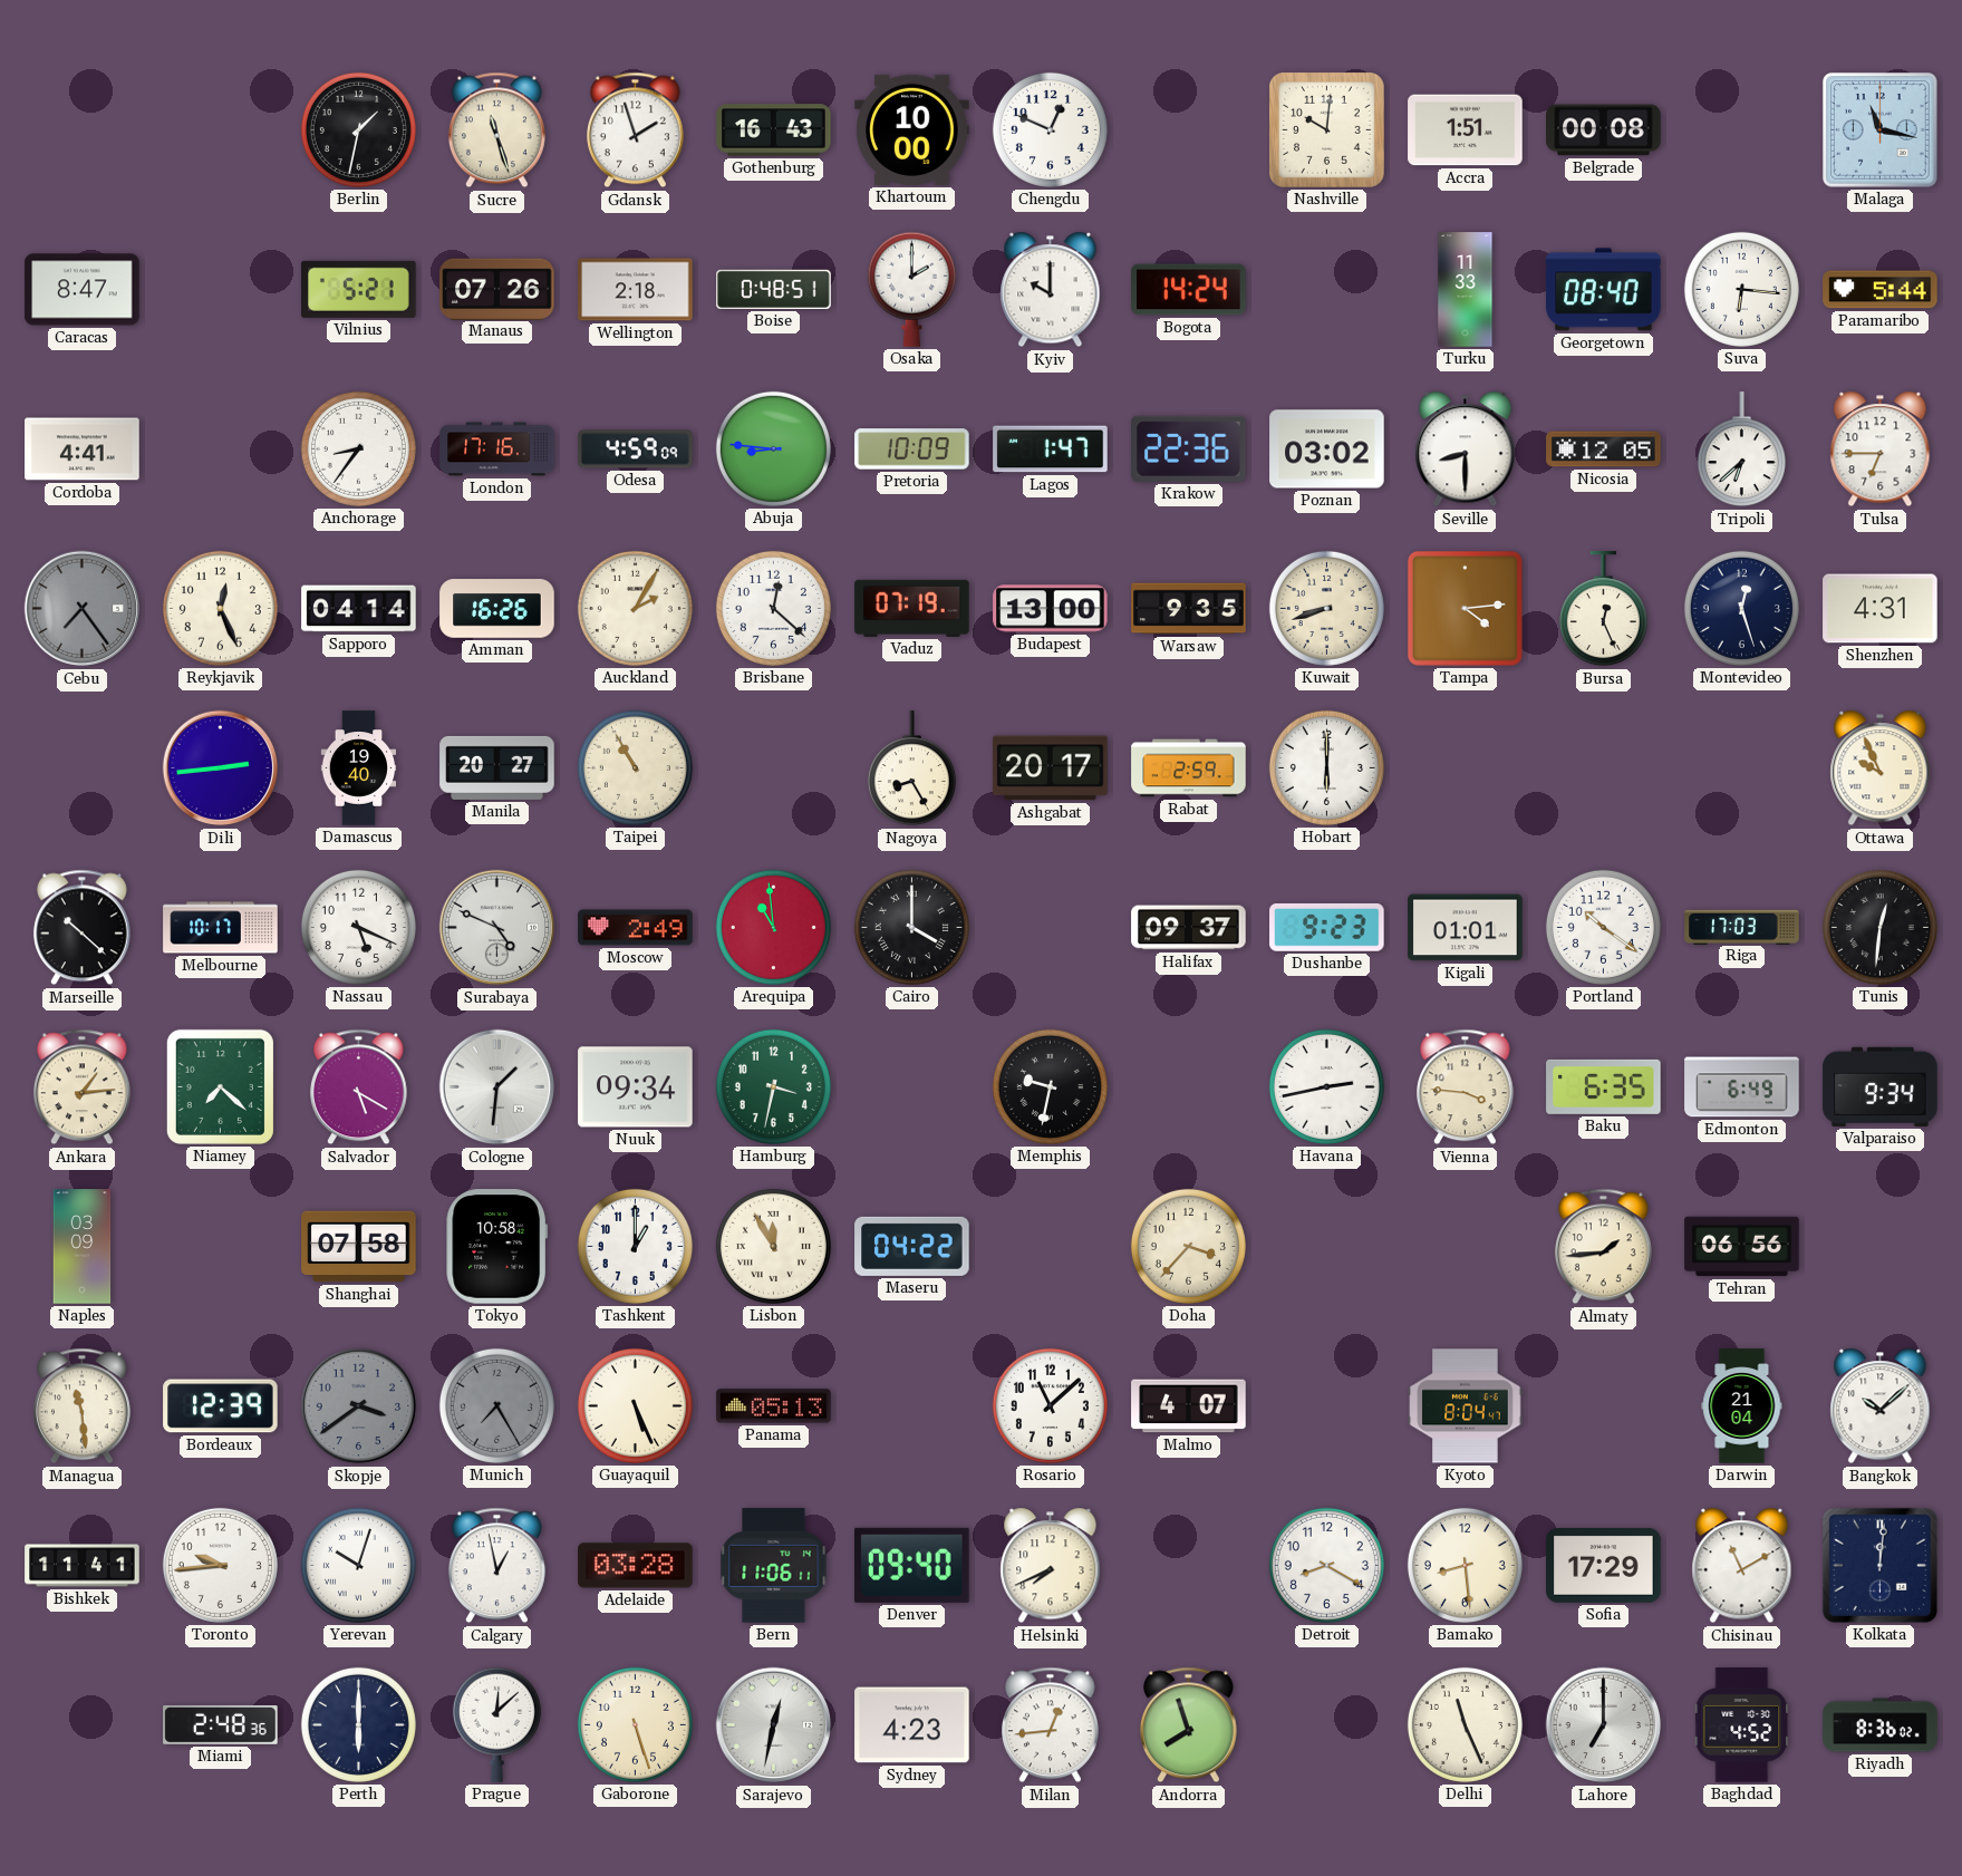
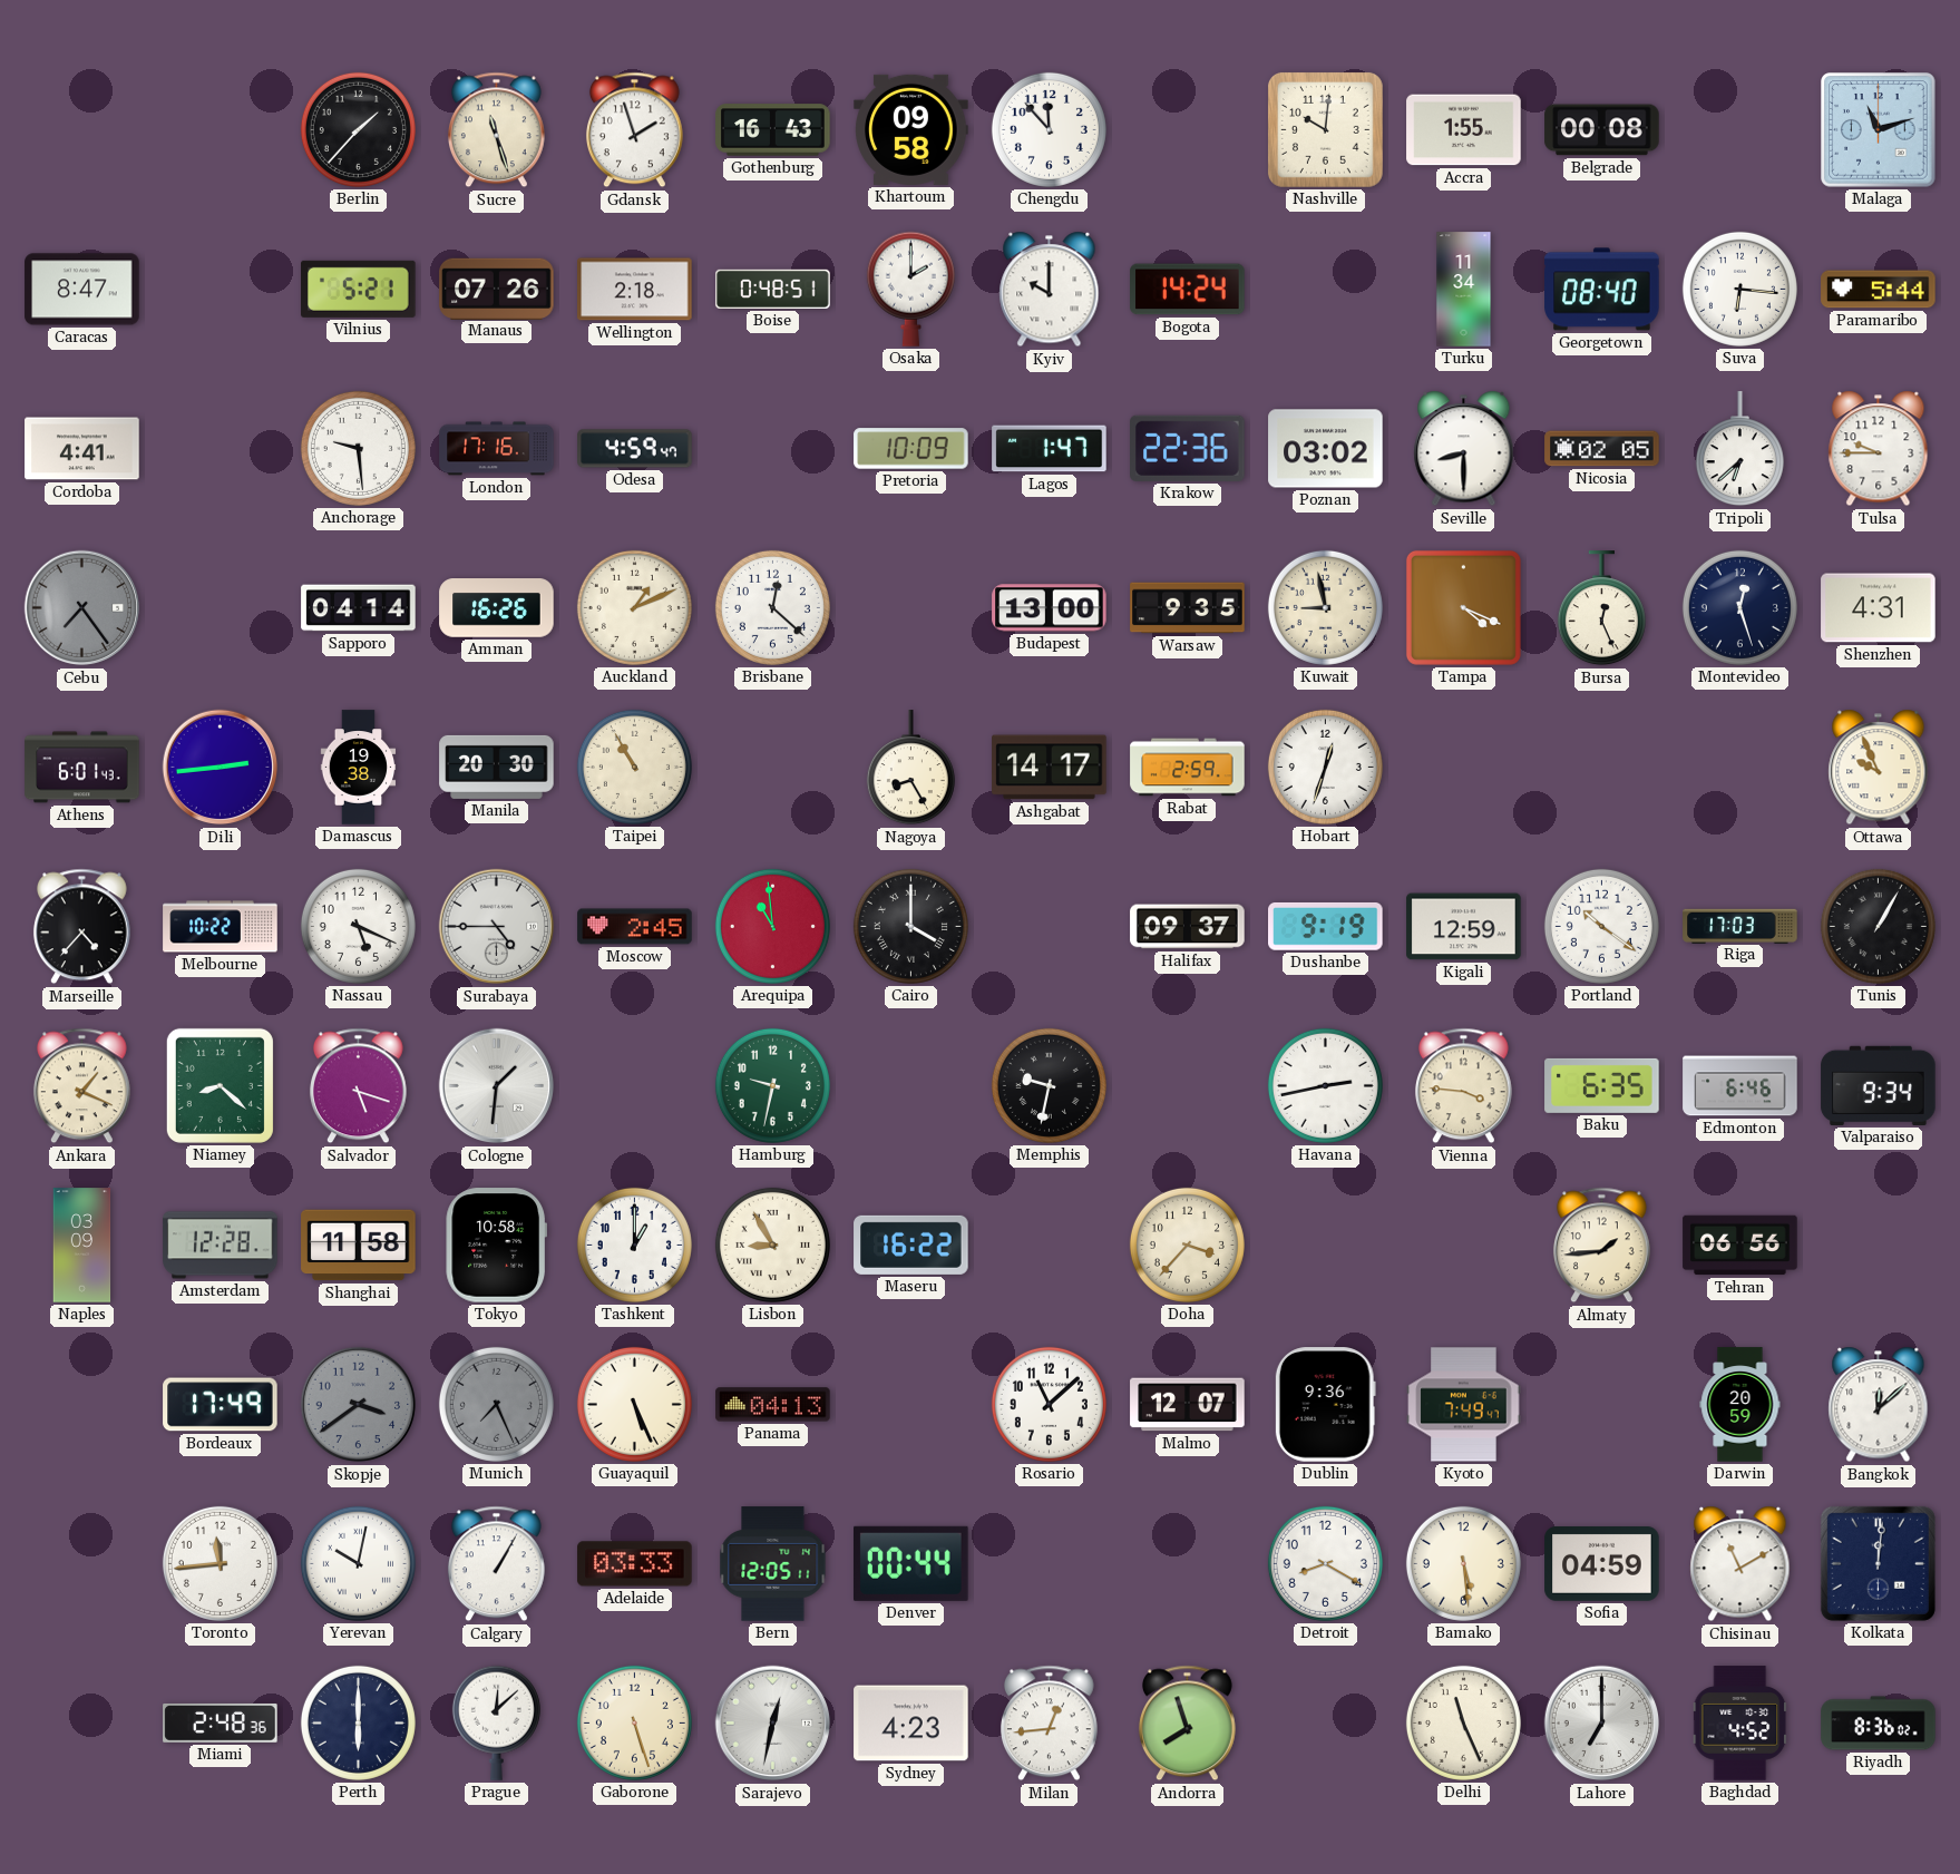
Berlin: 1:32 -> 1:37
Khartoum: 10:00 -> 09:58
Chengdu: 12:49 -> 11:53
Accra: 1:51 -> 1:55
Malaga: 11:17 -> 11:12
Turku: 11:33 -> 11:34
Anchorage: 8:36 -> 9:29
Odesa: 4:59:09 -> 4:59:47
Abuja: 8:46 -> none
Nicosia: 12:05 -> 02:05
Tulsa: 6:45 -> 9:45
Reykjavik: 12:26 -> none
Auckland: 2:05 -> 1:11
Vaduz: 07:19 -> none
Kuwait: 8:42 -> 8:58
Tampa: 4:14 -> 4:19
Athens: none -> 6:01
Damascus: 19:40 -> 19:38
Manila: 20:27 -> 20:30
Ashgabat: 20:17 -> 14:17
Hobart: 6:00 -> 12:33
Marseille: 10:22 -> 4:37
Melbourne: 10:17 -> 10:22
Surabaya: 4:49 -> 4:45
Moscow: 2:49 -> 2:45
Dushanbe: 9:23 -> 9:19
Kigali: 01:01 -> 12:59
Tunis: 12:31 -> 1:05
Ankara: 1:14 -> 1:19
Niamey: 7:22 -> 8:22
Salvador: 5:20 -> 5:18
Nuuk: 09:34 -> none
Hamburg: 3:32 -> 9:32
Edmonton: 6:49 -> 6:46
Amsterdam: none -> 12:28
Shanghai: 07:58 -> 11:58
Lisbon: 11:55 -> 8:55
Maseru: 04:22 -> 16:22
Managua: 11:29 -> none
Bordeaux: 12:39 -> 17:49
Munich: 7:25 -> 7:26
Panama: 05:13 -> 04:13
Malmo: 4:07 -> 12:07
Dublin: none -> 9:36
Kyoto: 8:04 -> 7:49
Darwin: 21:04 -> 20:59
Bangkok: 10:08 -> 12:08
Bishkek: 11:41 -> none
Toronto: 9:44 -> 11:44
Yerevan: 10:03 -> 10:02
Calgary: 12:58 -> 1:05
Adelaide: 03:28 -> 03:33
Bern: 11:06 -> 12:05
Denver: 09:40 -> 00:44
Helsinki: 7:41 -> none
Bamako: 8:29 -> 5:29
Sofia: 17:29 -> 04:59
